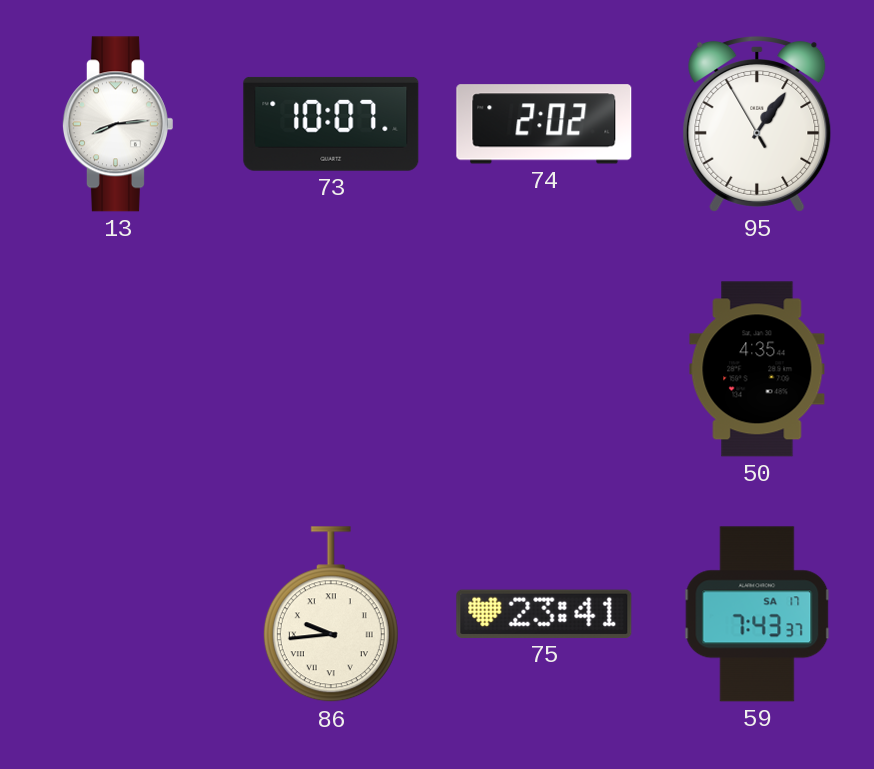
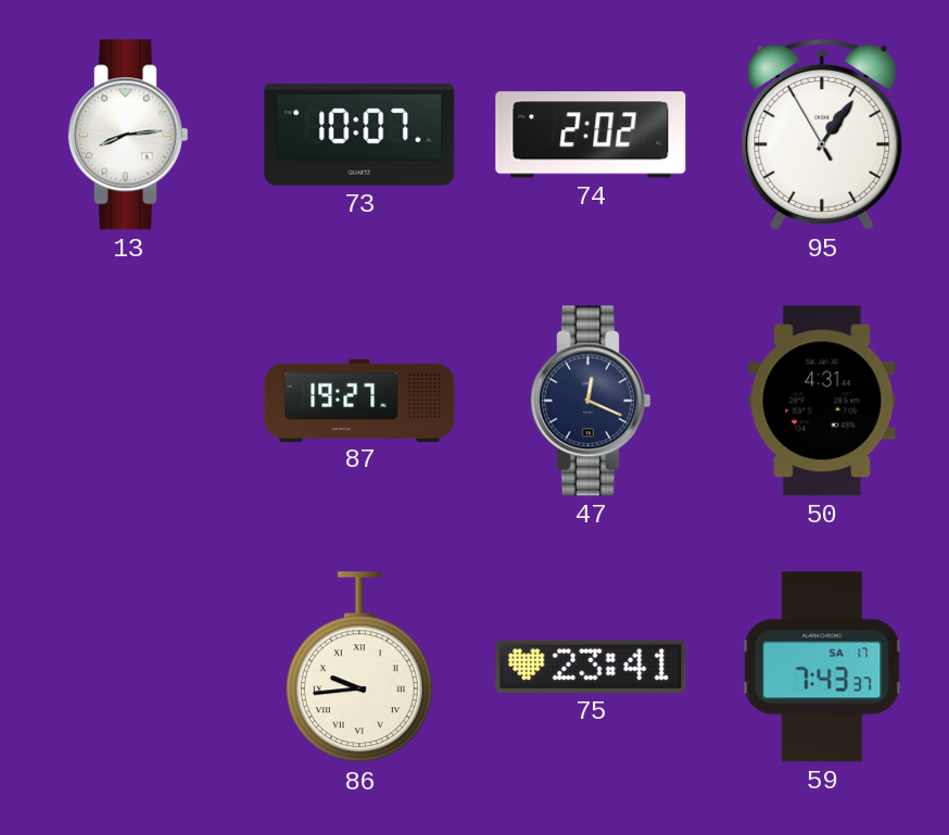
87: none -> 19:27
47: none -> 12:19
50: 4:35 -> 4:31
